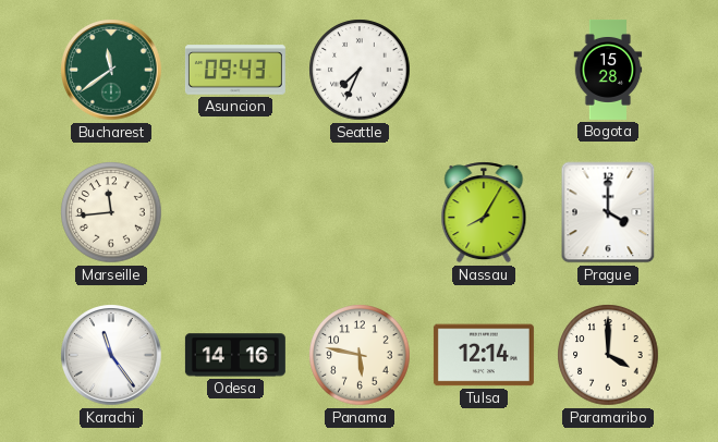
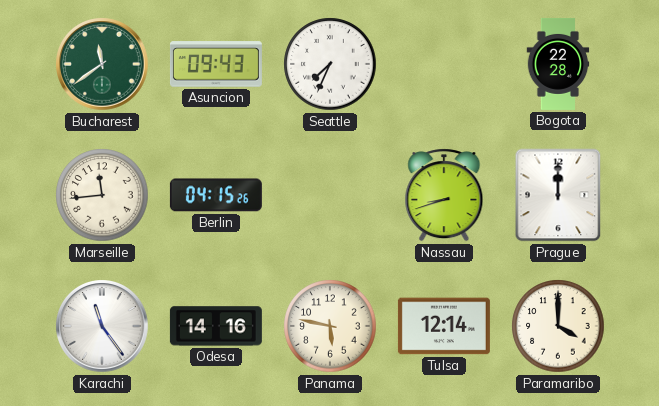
Bogota: 15:28 -> 22:28
Berlin: none -> 04:15
Nassau: 8:05 -> 8:42
Prague: 4:00 -> 12:00
